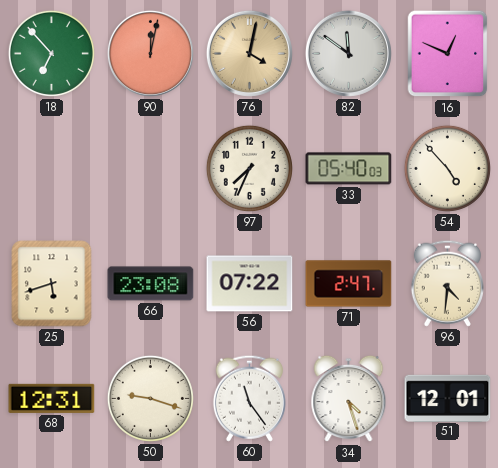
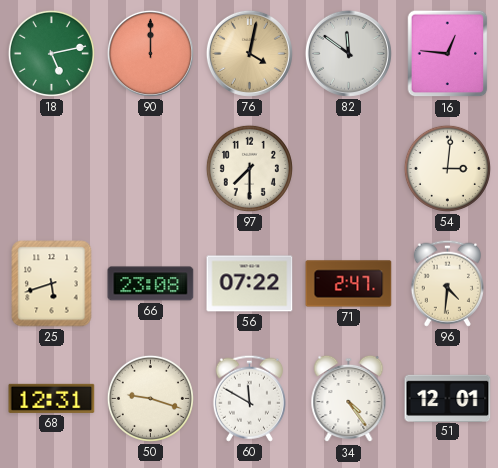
18: 6:53 -> 5:13
90: 12:02 -> 12:00
16: 12:49 -> 12:46
97: 7:34 -> 7:30
33: 05:40 -> none
54: 4:53 -> 3:01
60: 11:24 -> 11:50
34: 4:27 -> 4:24
